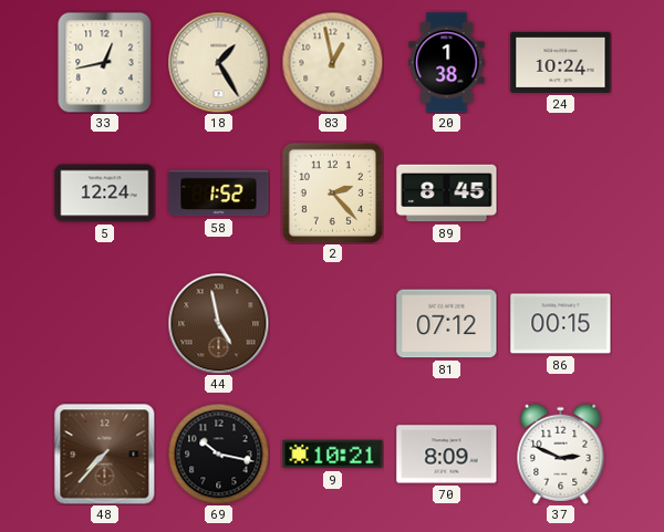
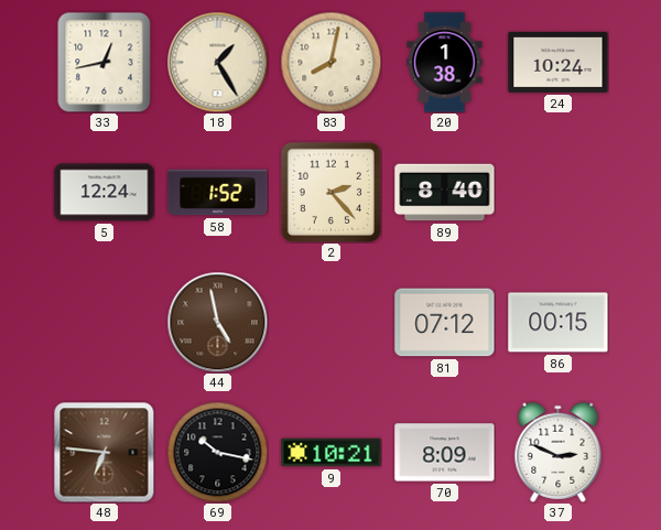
83: 12:58 -> 8:02
89: 8:45 -> 8:40
48: 7:37 -> 6:46
